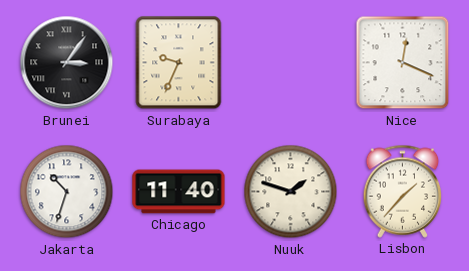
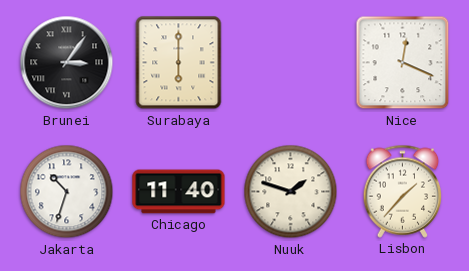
Surabaya: 9:34 -> 6:00
